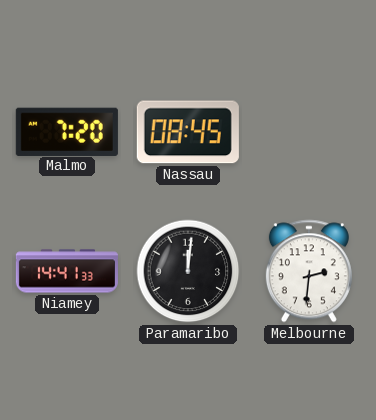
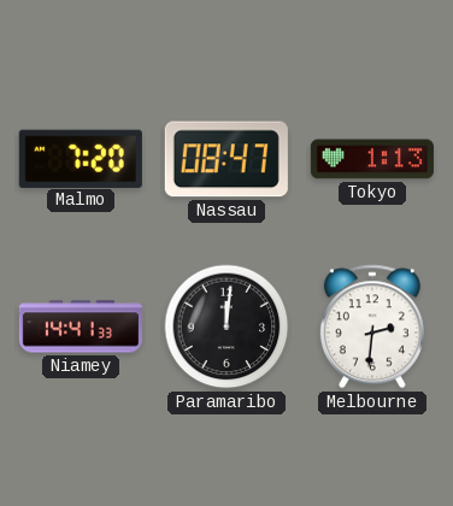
Nassau: 08:45 -> 08:47
Tokyo: none -> 1:13
